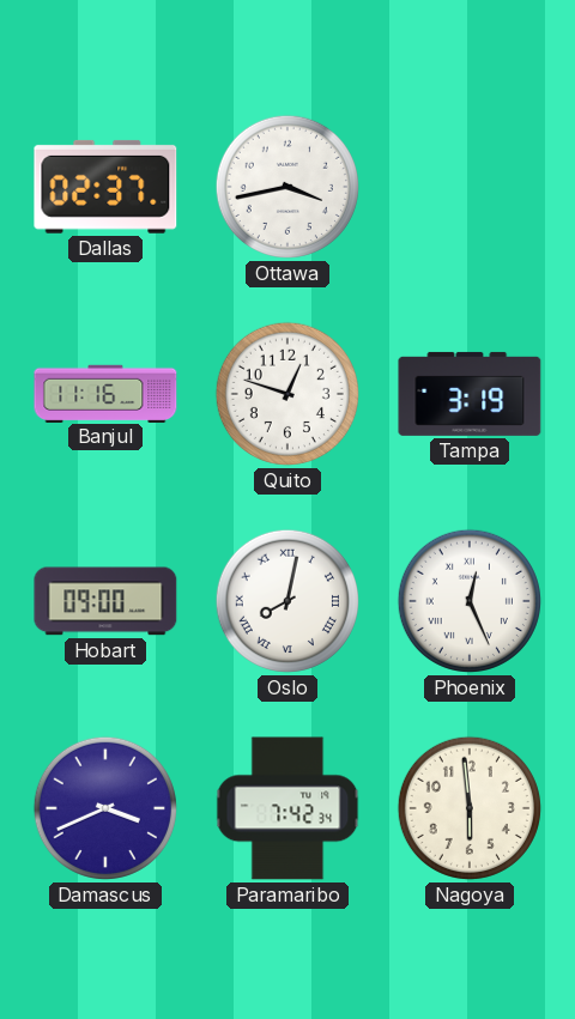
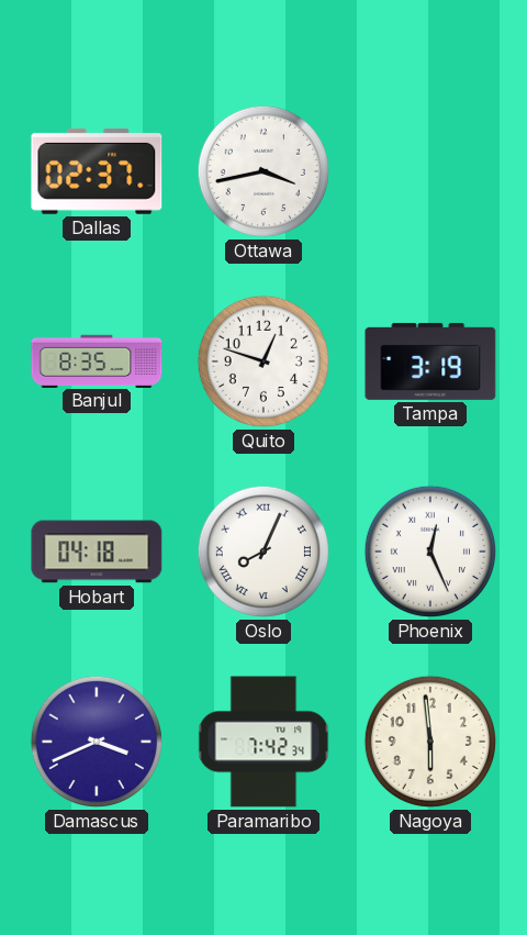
Banjul: 11:16 -> 8:35
Hobart: 09:00 -> 04:18
Oslo: 8:02 -> 8:04
